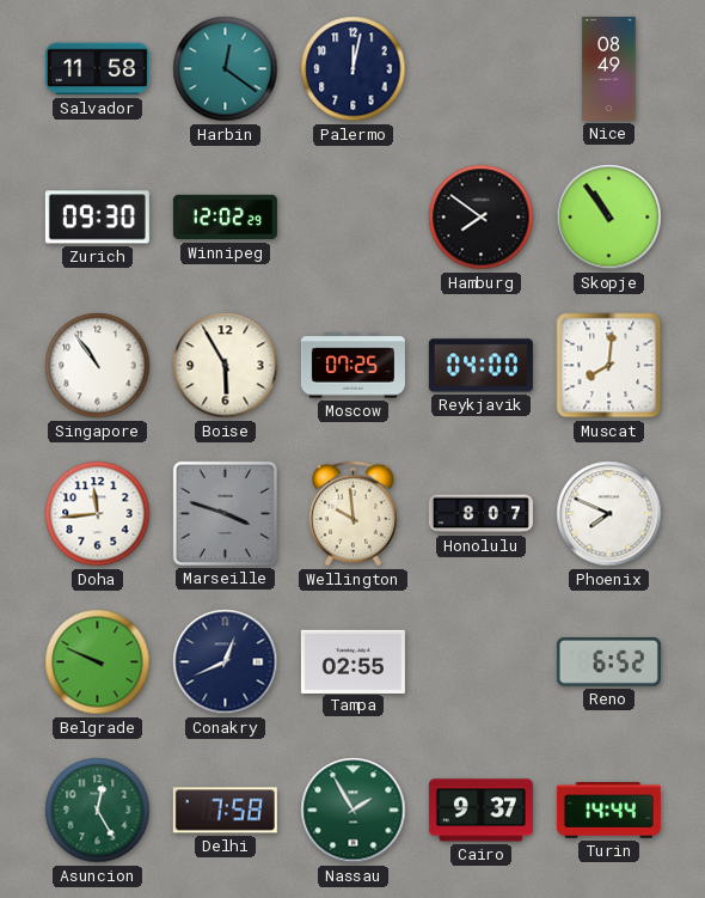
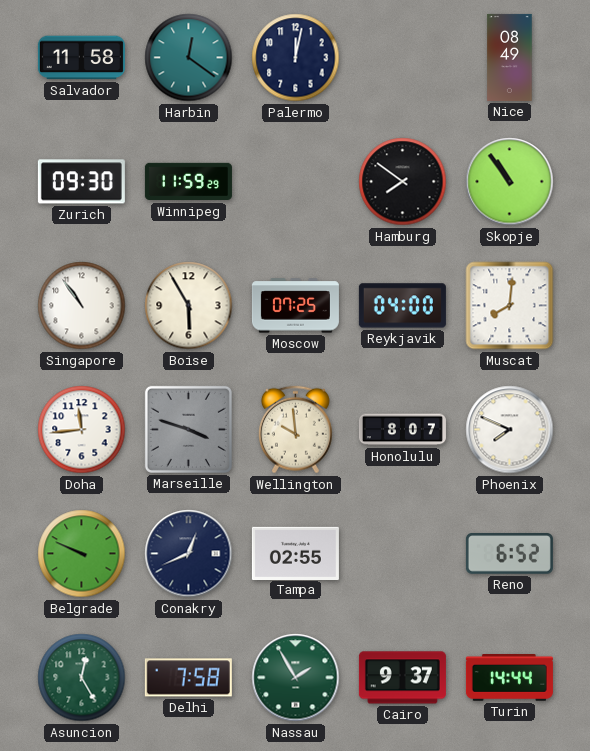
Winnipeg: 12:02 -> 11:59
